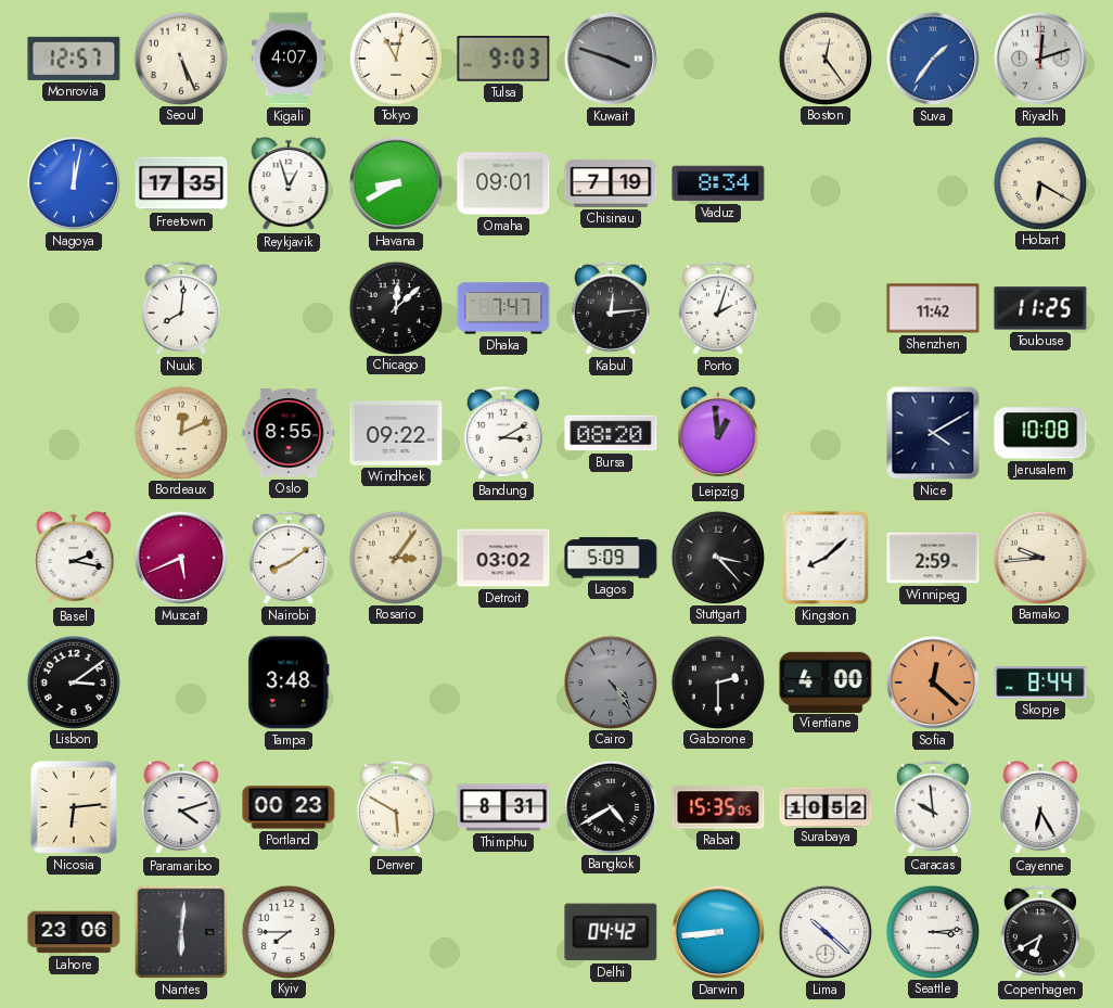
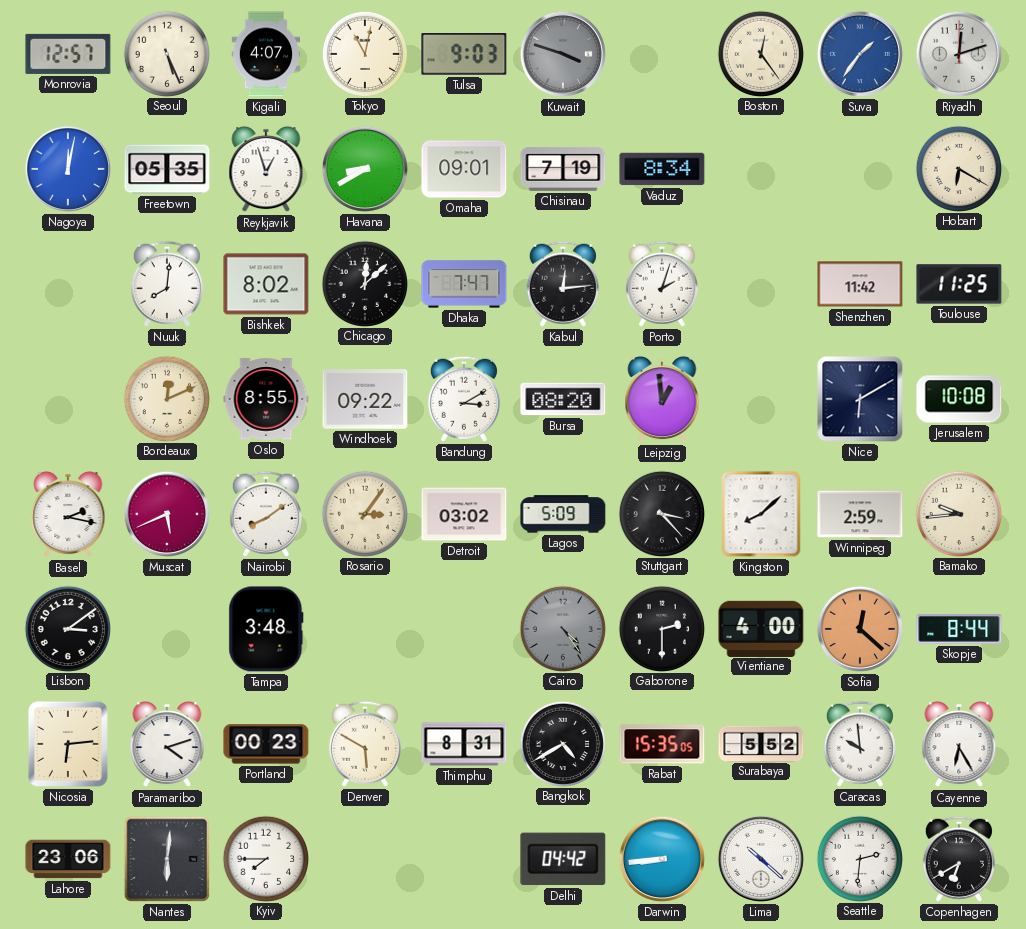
Freetown: 17:35 -> 05:35
Bishkek: none -> 8:02
Nice: 4:10 -> 6:10
Surabaya: 10:52 -> 5:52
Seattle: 3:14 -> 2:31
